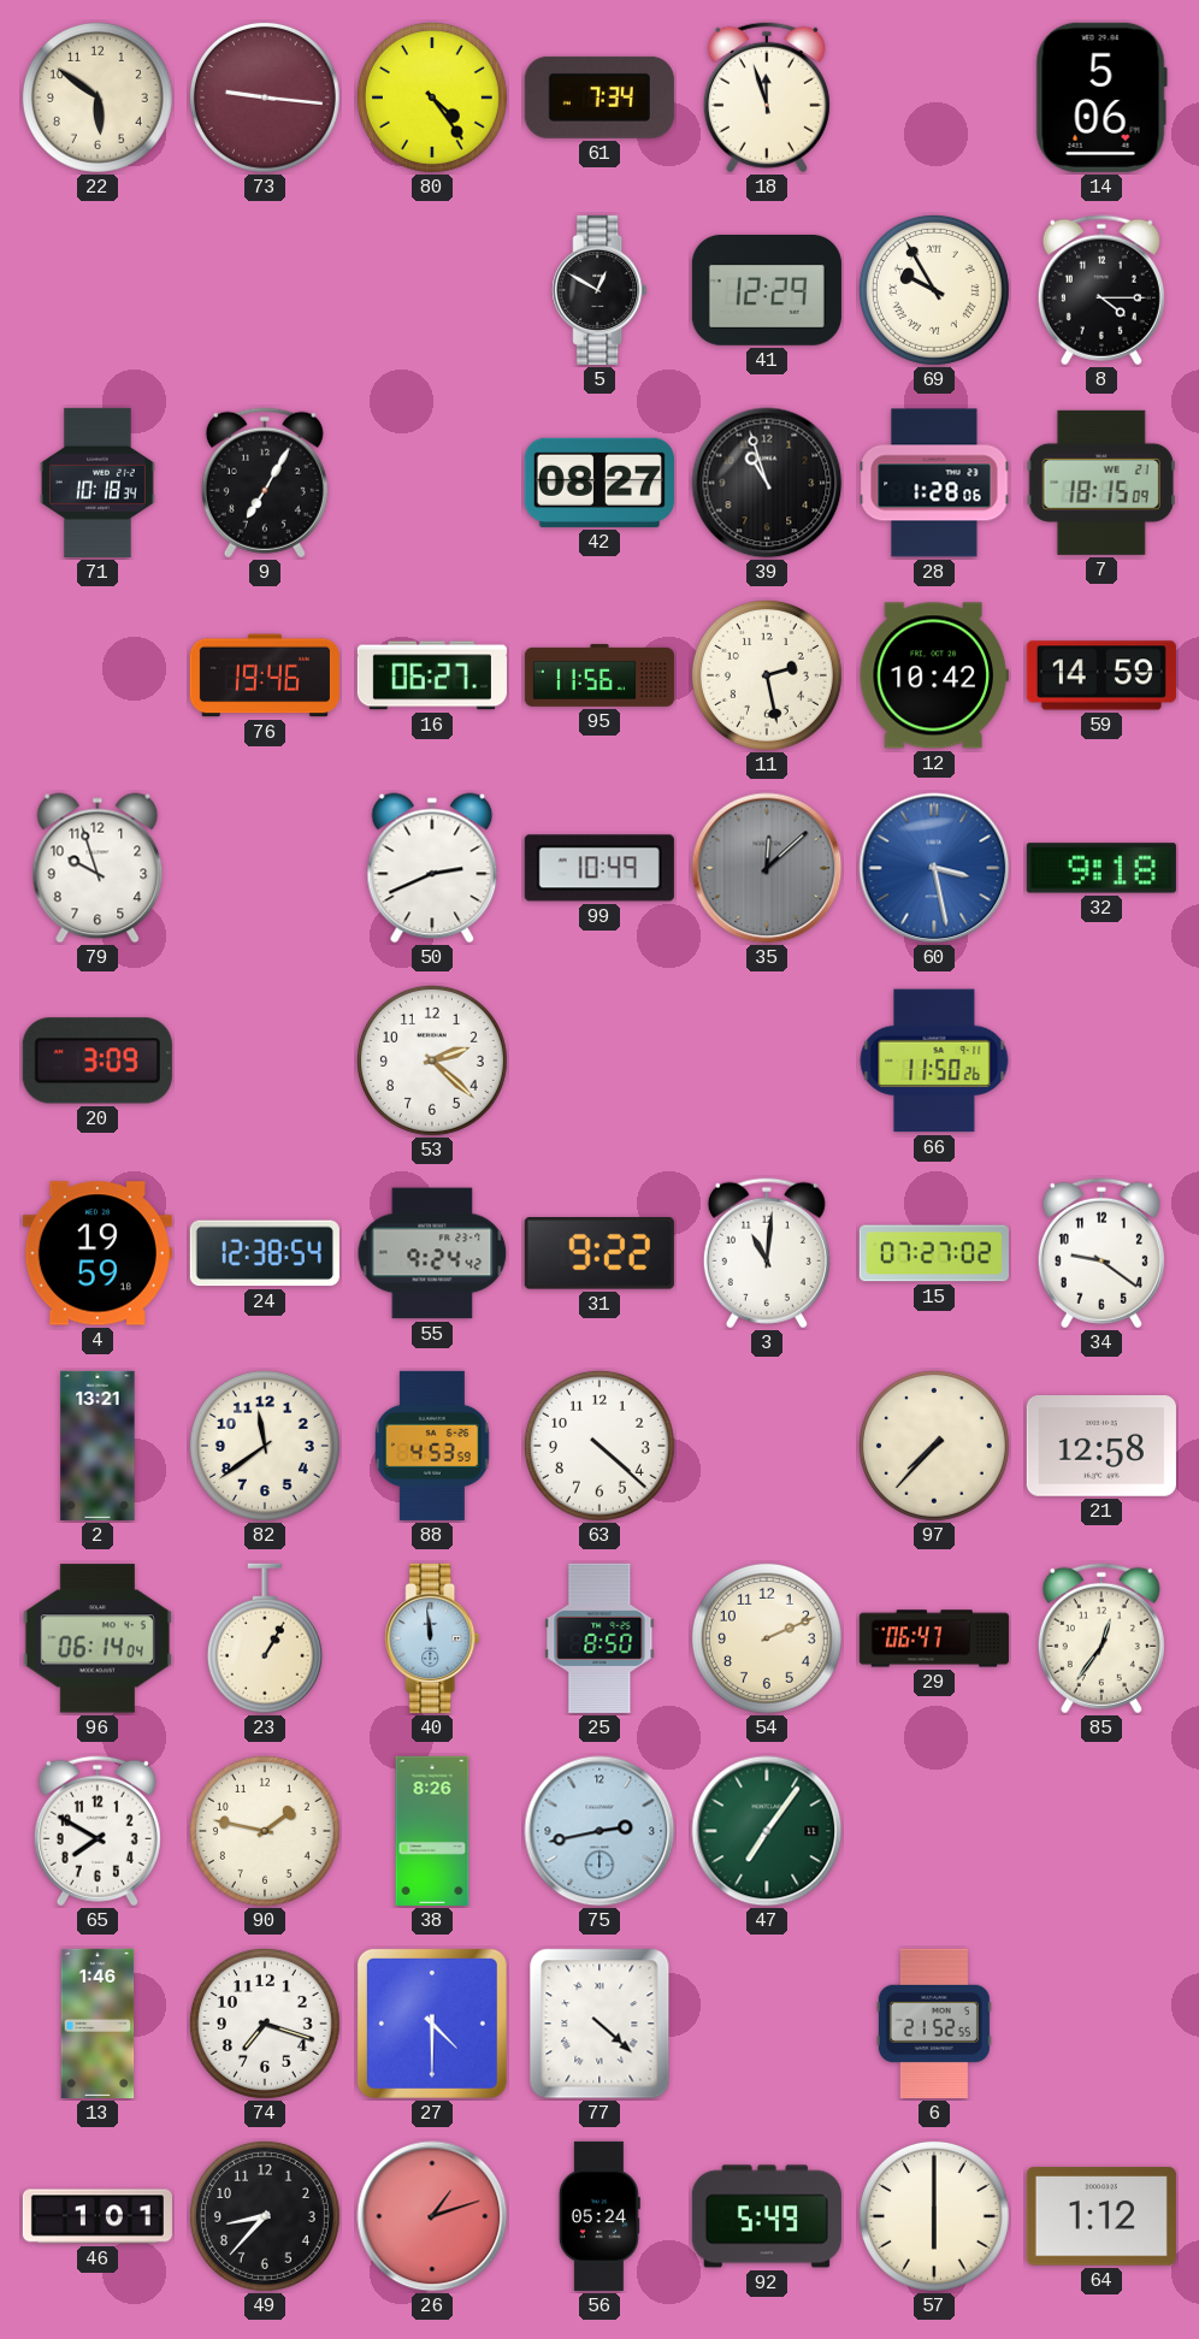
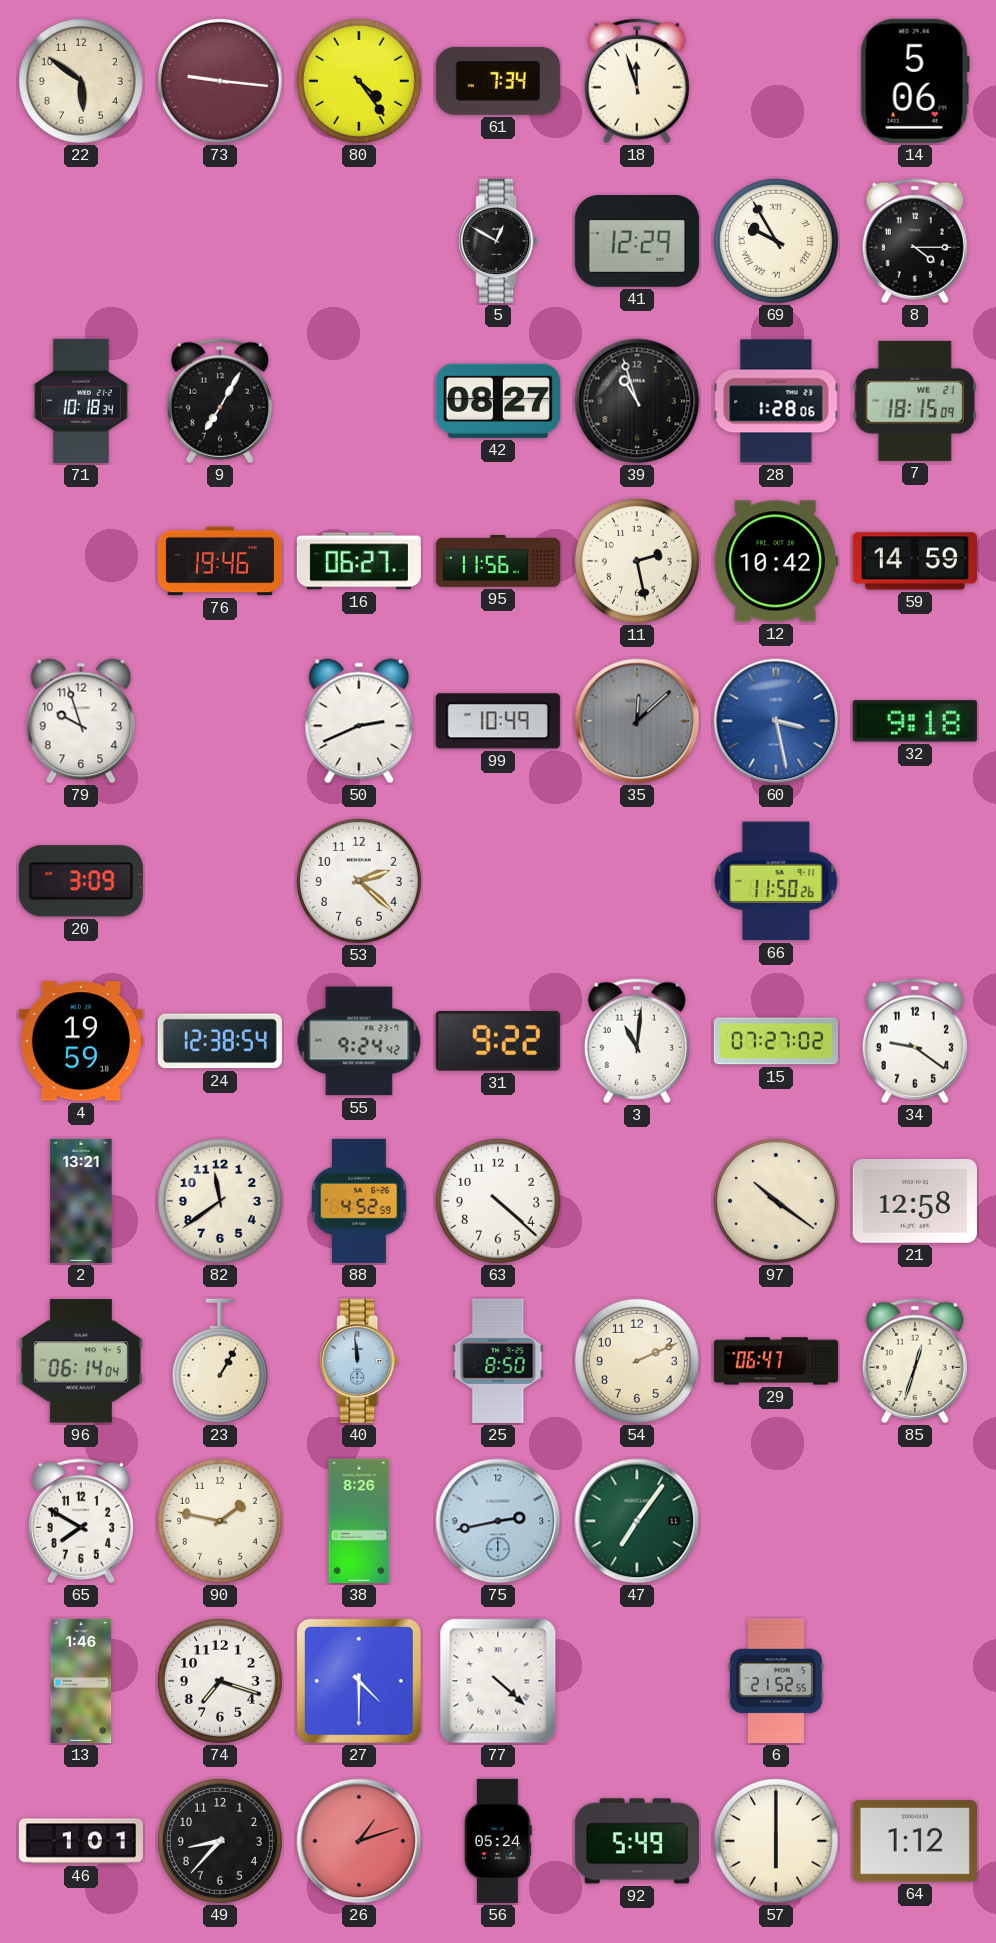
88: 4:53 -> 4:52
97: 7:37 -> 10:21
85: 12:36 -> 12:33
